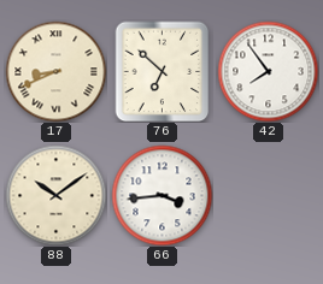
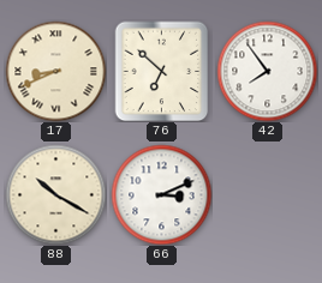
88: 10:09 -> 10:20
66: 3:44 -> 3:11
